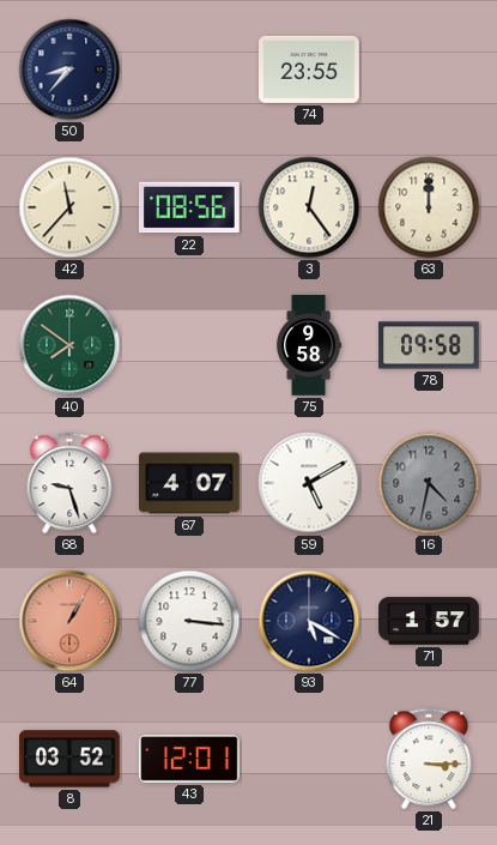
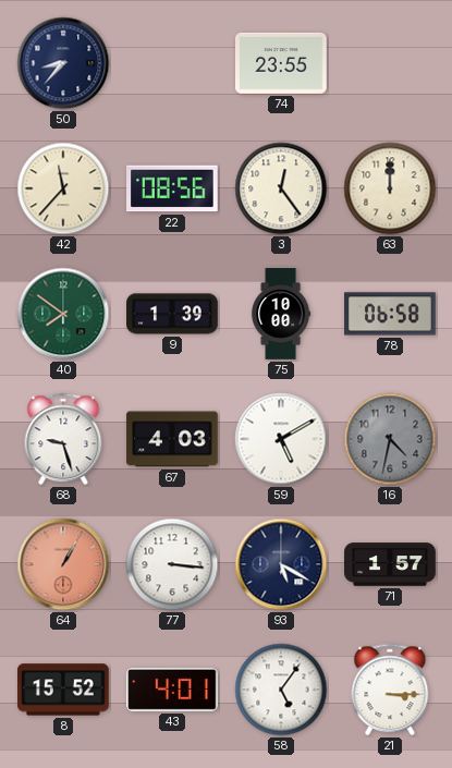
9: none -> 1:39
75: 9:58 -> 10:00
78: 09:58 -> 06:58
67: 4:07 -> 4:03
8: 03:52 -> 15:52
43: 12:01 -> 4:01
58: none -> 5:06
